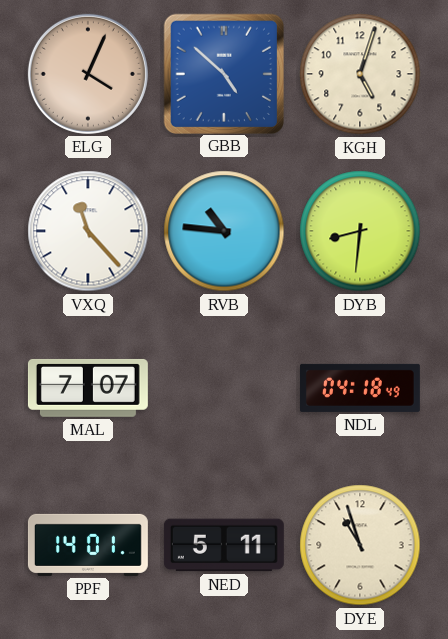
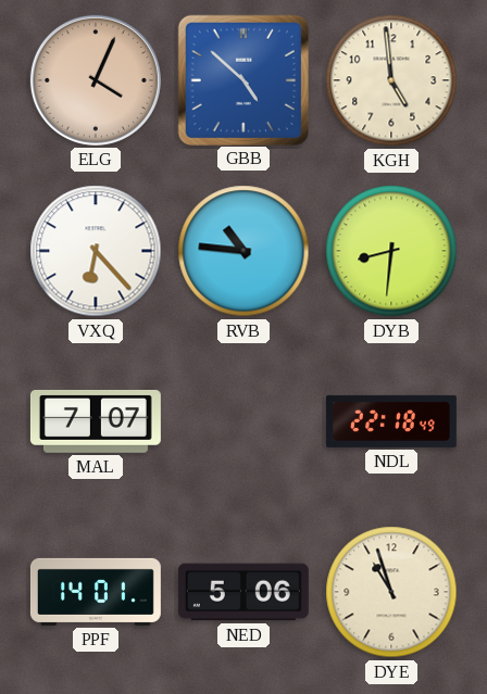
KGH: 5:03 -> 4:59
VXQ: 11:23 -> 6:23
NDL: 04:18 -> 22:18
NED: 5:11 -> 5:06
